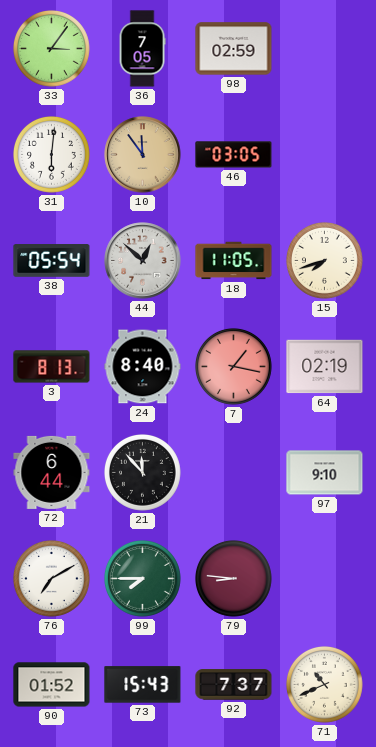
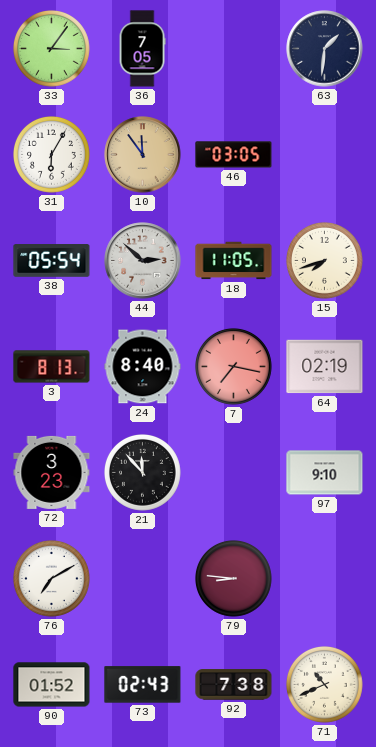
98: 02:59 -> none
63: none -> 1:31
31: 6:01 -> 6:05
44: 12:52 -> 2:52
7: 1:17 -> 7:17
72: 6:44 -> 3:23
99: 7:45 -> none
73: 15:43 -> 02:43
92: 7:37 -> 7:38
